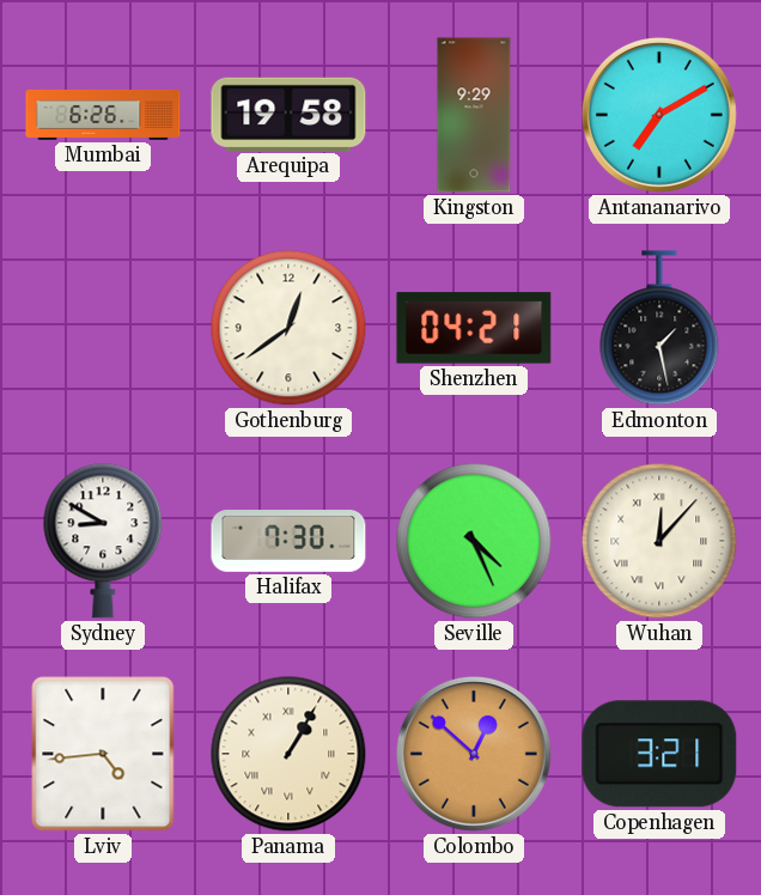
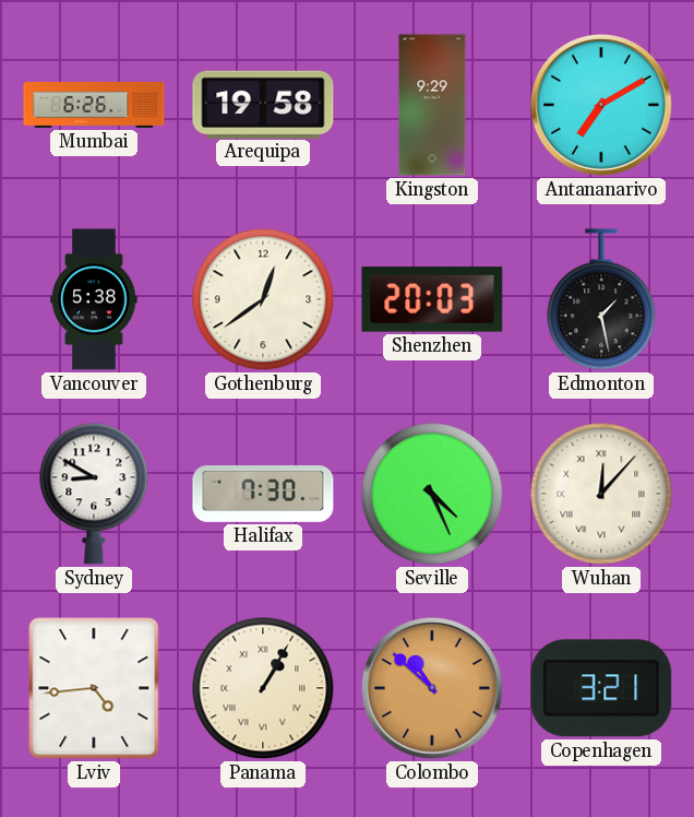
Vancouver: none -> 5:38
Shenzhen: 04:21 -> 20:03
Colombo: 12:52 -> 10:52
